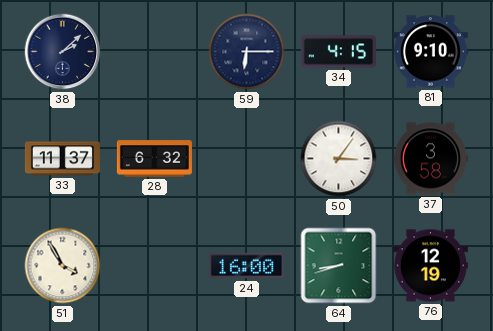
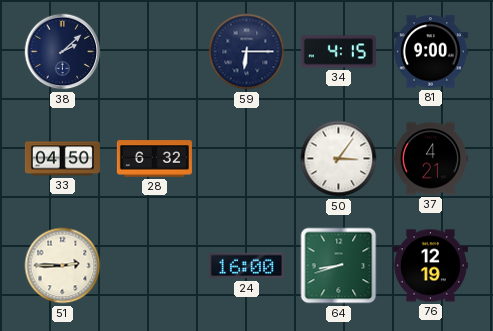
81: 9:10 -> 9:00
33: 11:37 -> 04:50
37: 3:58 -> 4:21
51: 3:55 -> 2:45
